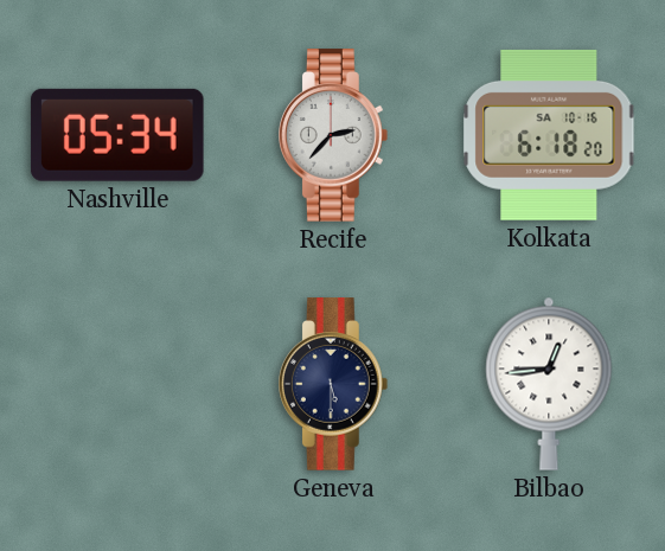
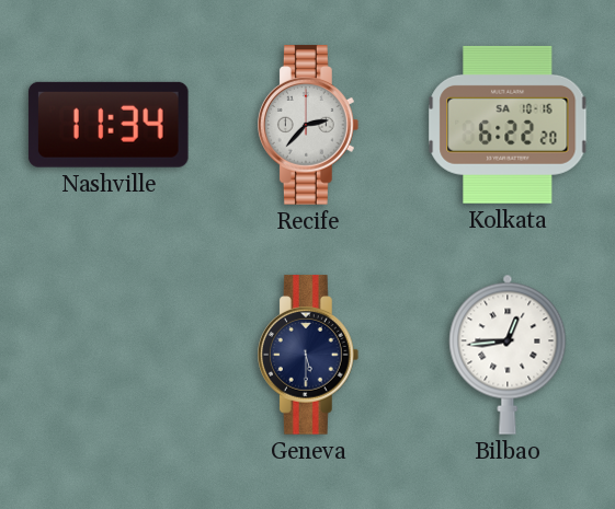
Nashville: 05:34 -> 11:34
Kolkata: 6:18 -> 6:22
